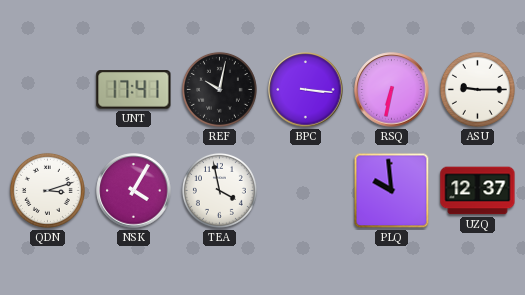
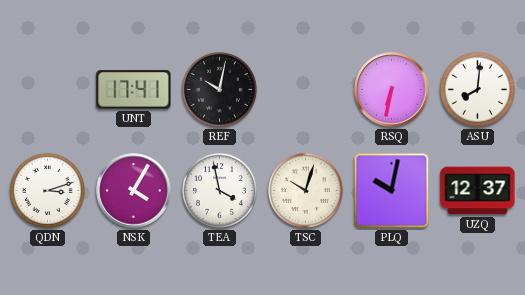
BPC: 3:16 -> none
ASU: 9:15 -> 8:01
TSC: none -> 10:03
PLQ: 9:59 -> 10:02
